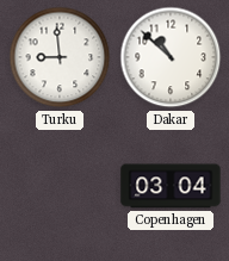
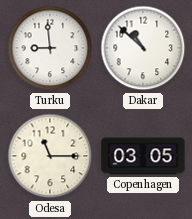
Odesa: none -> 11:15
Copenhagen: 03:04 -> 03:05
